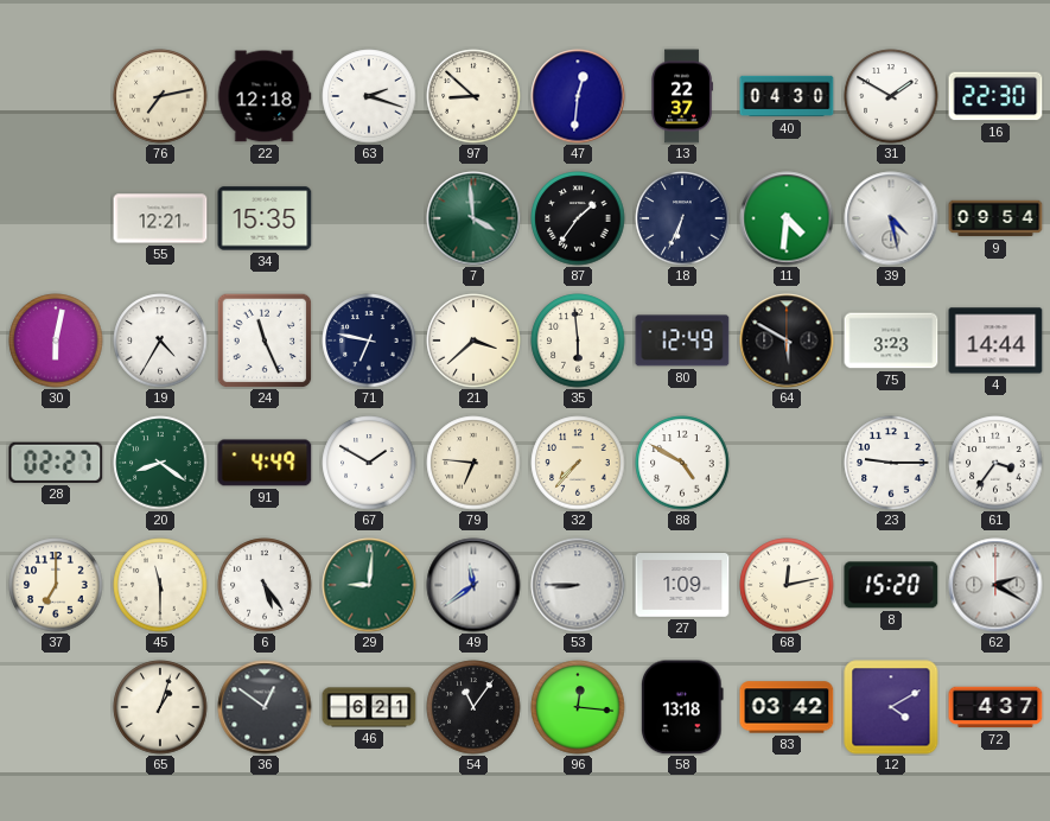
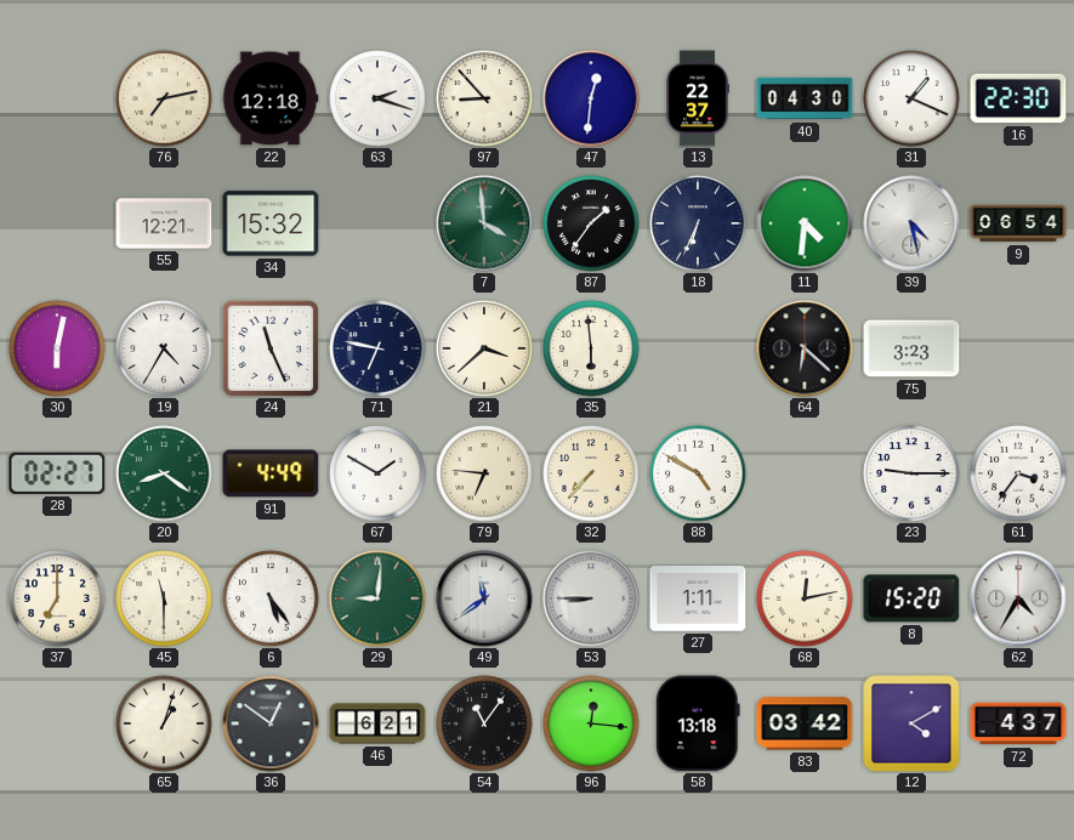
97: 8:52 -> 8:53
31: 1:50 -> 1:19
34: 15:35 -> 15:32
9: 09:54 -> 06:54
80: 12:49 -> none
64: 5:50 -> 6:22
4: 14:44 -> none
27: 1:09 -> 1:11
62: 2:20 -> 4:35
